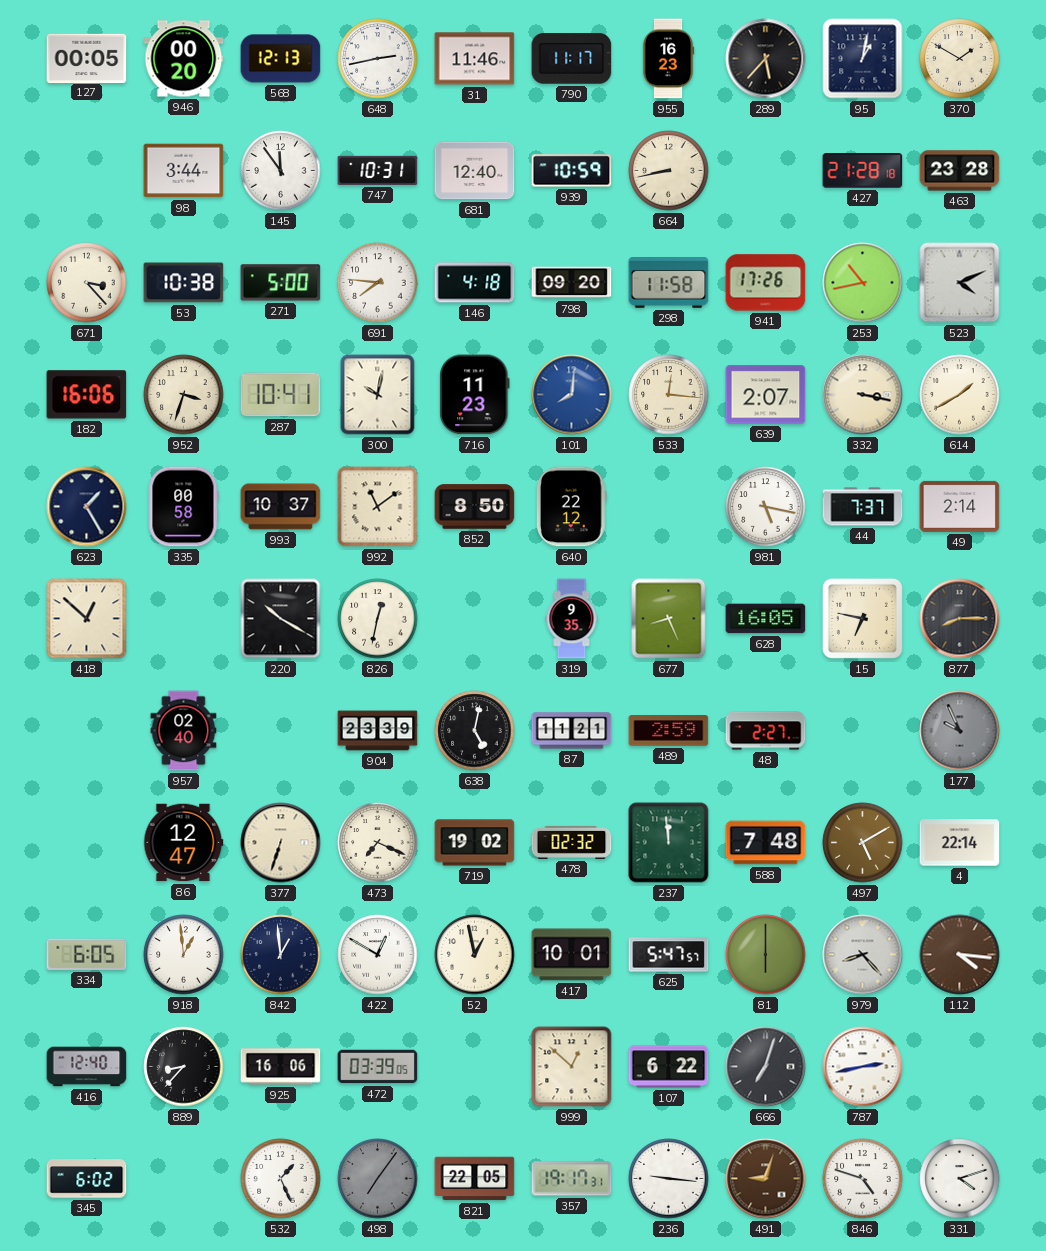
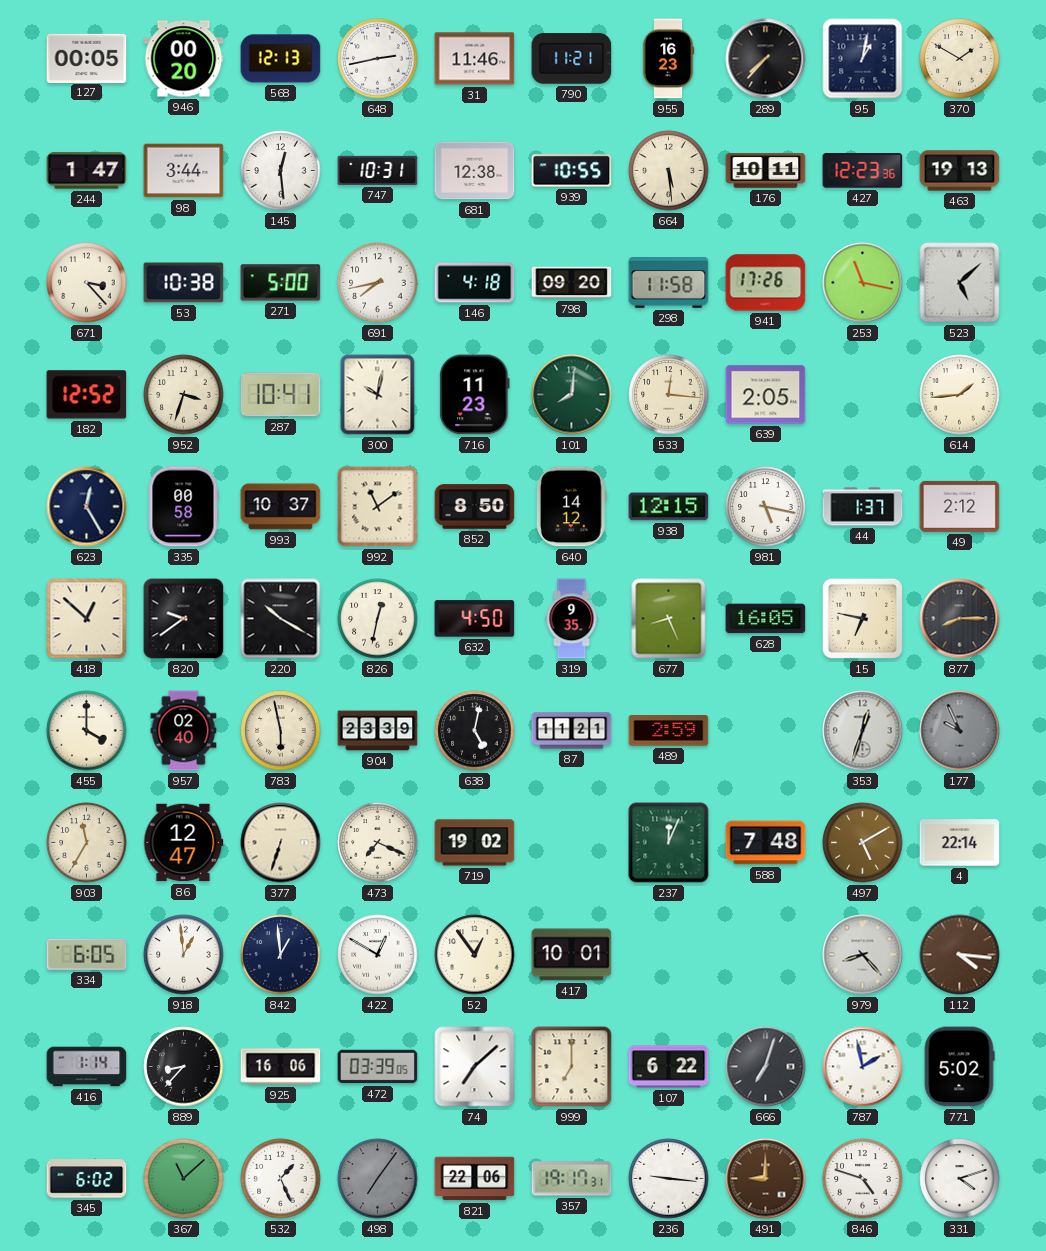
790: 11:17 -> 11:21
289: 5:37 -> 7:37
244: none -> 1:47
145: 11:54 -> 12:29
681: 12:40 -> 12:38
939: 10:59 -> 10:55
664: 8:43 -> 5:29
176: none -> 10:11
427: 21:28 -> 12:23
463: 23:28 -> 19:13
691: 7:46 -> 7:43
253: 10:43 -> 11:17
523: 4:11 -> 5:08
182: 16:06 -> 12:52
101 dial: blue -> green
639: 2:07 -> 2:05
332: 3:17 -> none
614: 1:40 -> 1:44
623: 1:25 -> 12:25
640: 22:12 -> 14:12
938: none -> 12:15
44: 7:37 -> 1:37
49: 2:14 -> 2:12
820: none -> 9:39
632: none -> 4:50
455: none -> 4:00
783: none -> 5:58
48: 2:27 -> none
353: none -> 12:33
903: none -> 11:35
478: 02:32 -> none
237: 11:59 -> 12:04
52: 12:58 -> 12:54
625: 5:47 -> none
81: 6:00 -> none
416: 12:40 -> 1:14
74: none -> 7:08
999: 12:52 -> 7:00
787: 2:43 -> 1:58
771: none -> 5:02
367: none -> 11:08
821: 22:05 -> 22:06
491: 9:03 -> 9:00
